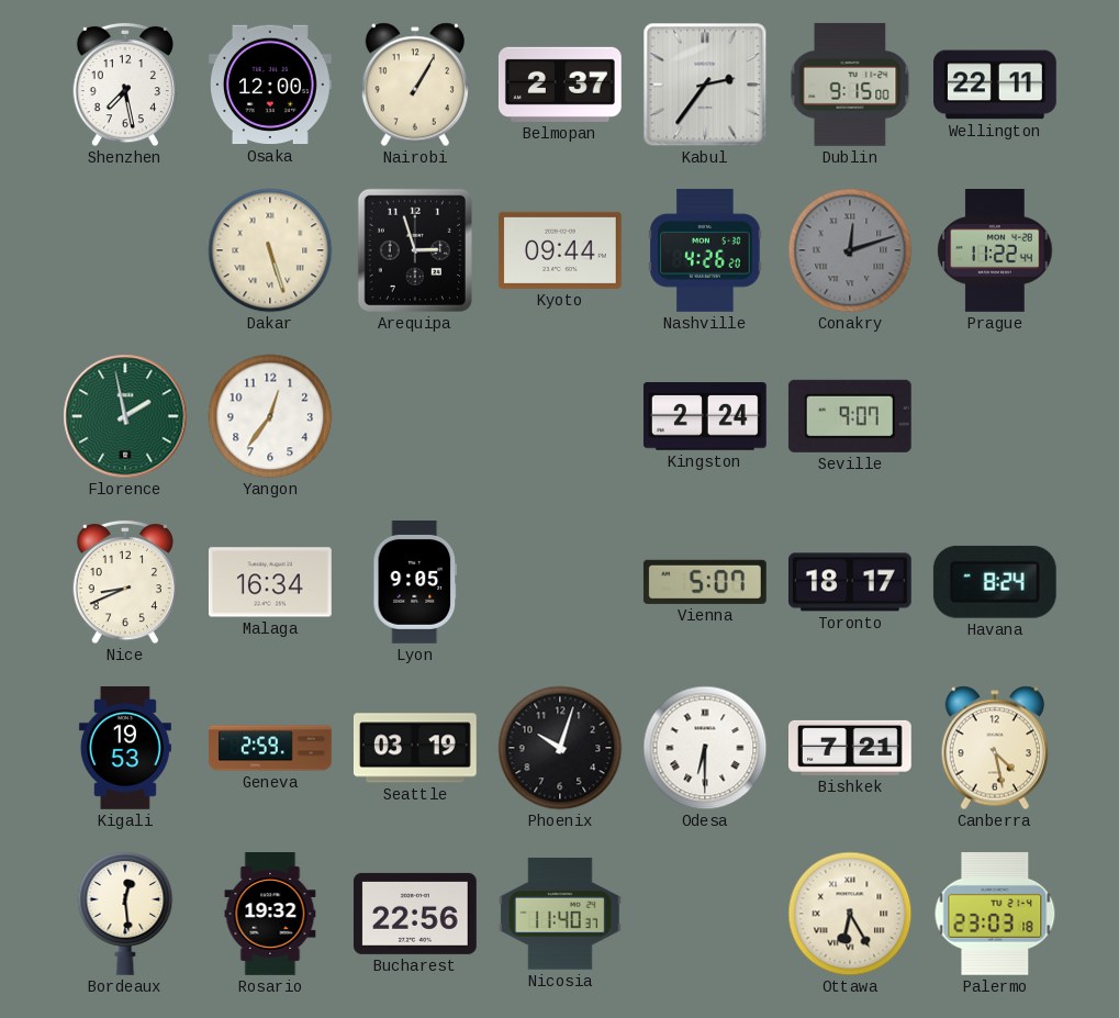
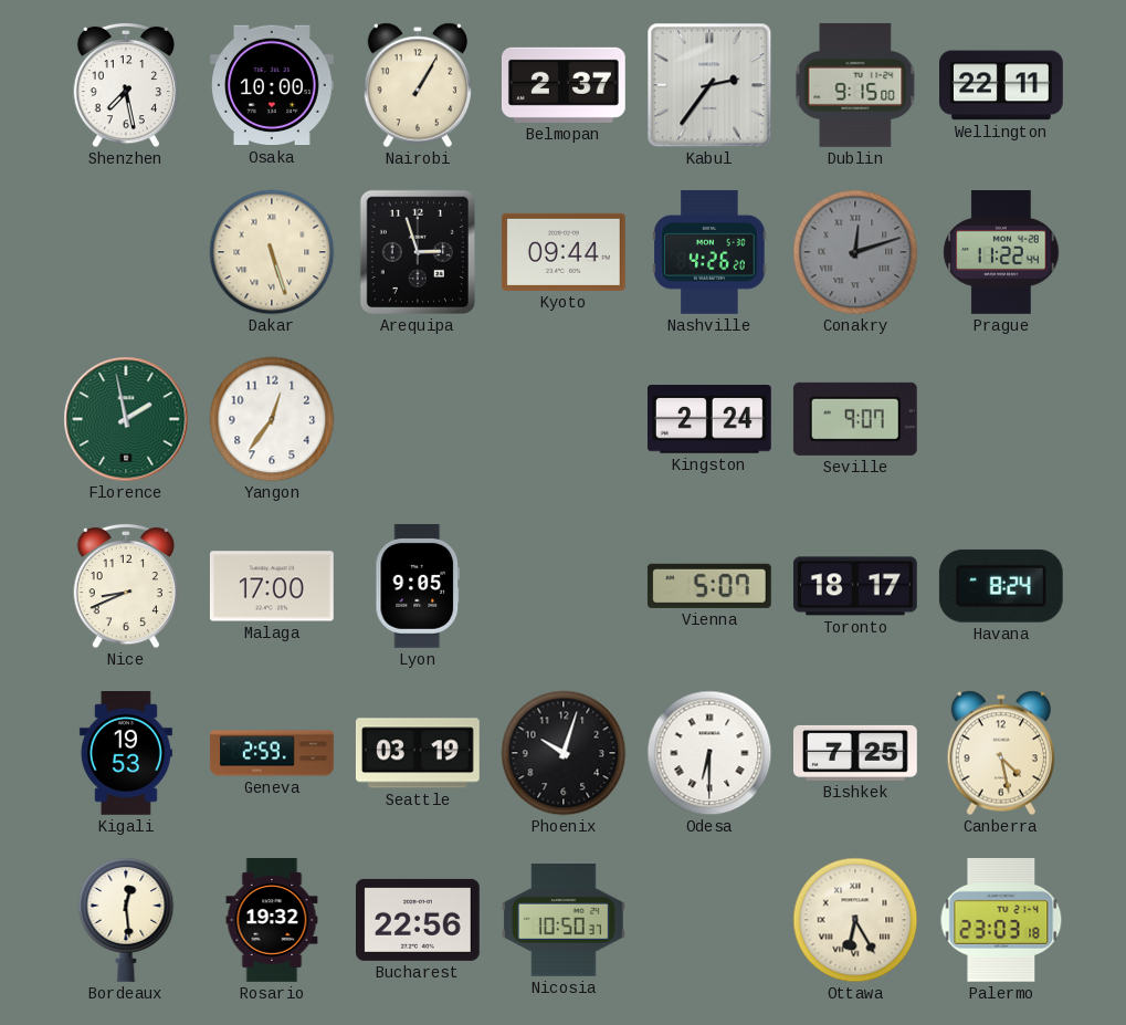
Osaka: 12:00 -> 10:00
Malaga: 16:34 -> 17:00
Bishkek: 7:21 -> 7:25
Nicosia: 11:40 -> 10:50
